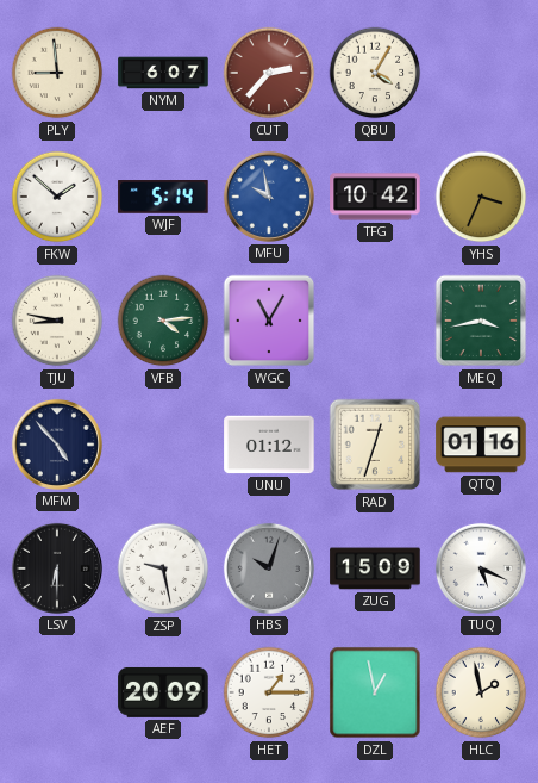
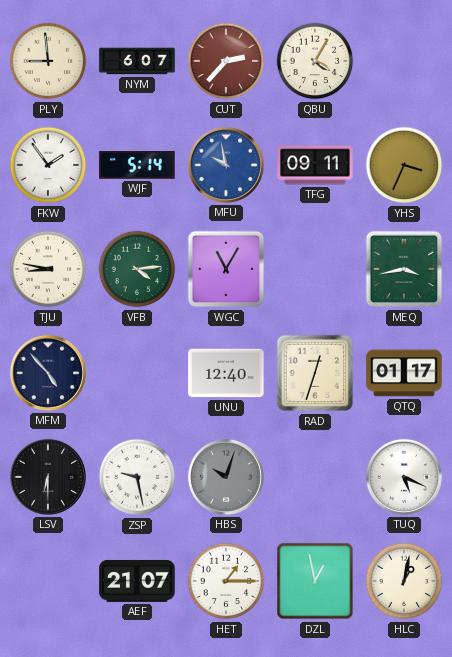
FKW: 1:52 -> 1:54
TFG: 10:42 -> 09:11
UNU: 01:12 -> 12:40
QTQ: 01:16 -> 01:17
ZUG: 15:09 -> none
AEF: 20:09 -> 21:07
HLC: 1:58 -> 1:02
